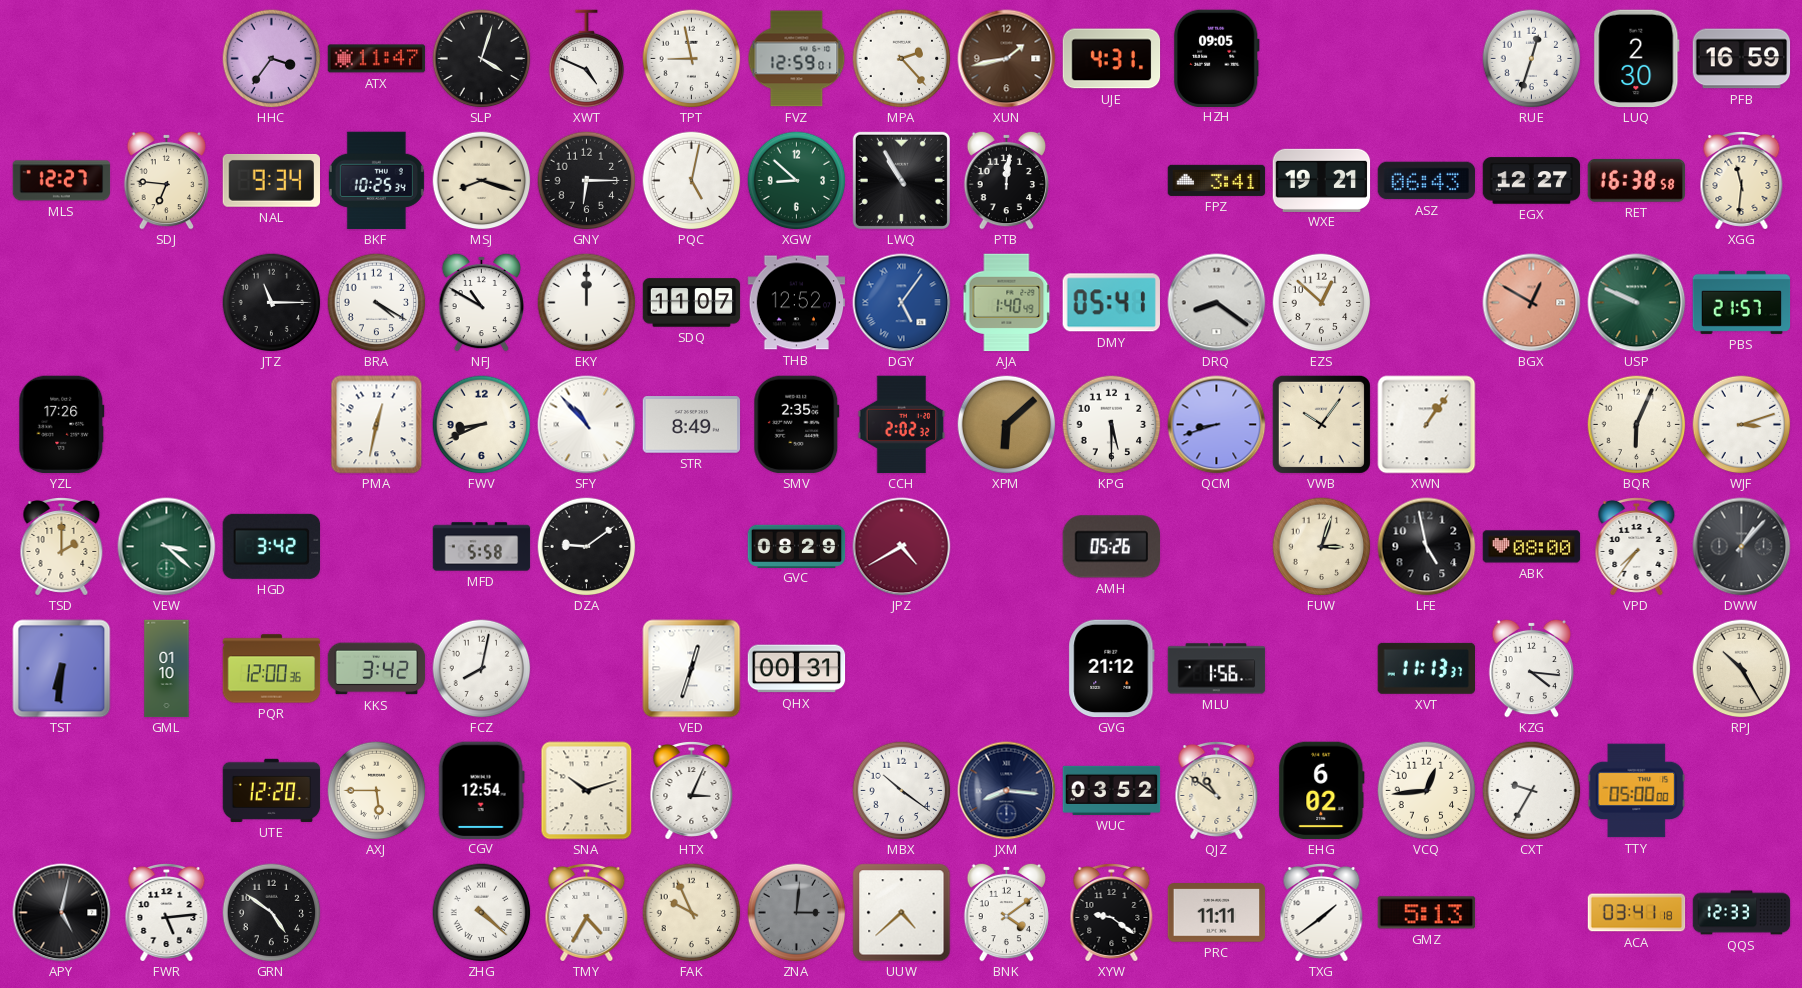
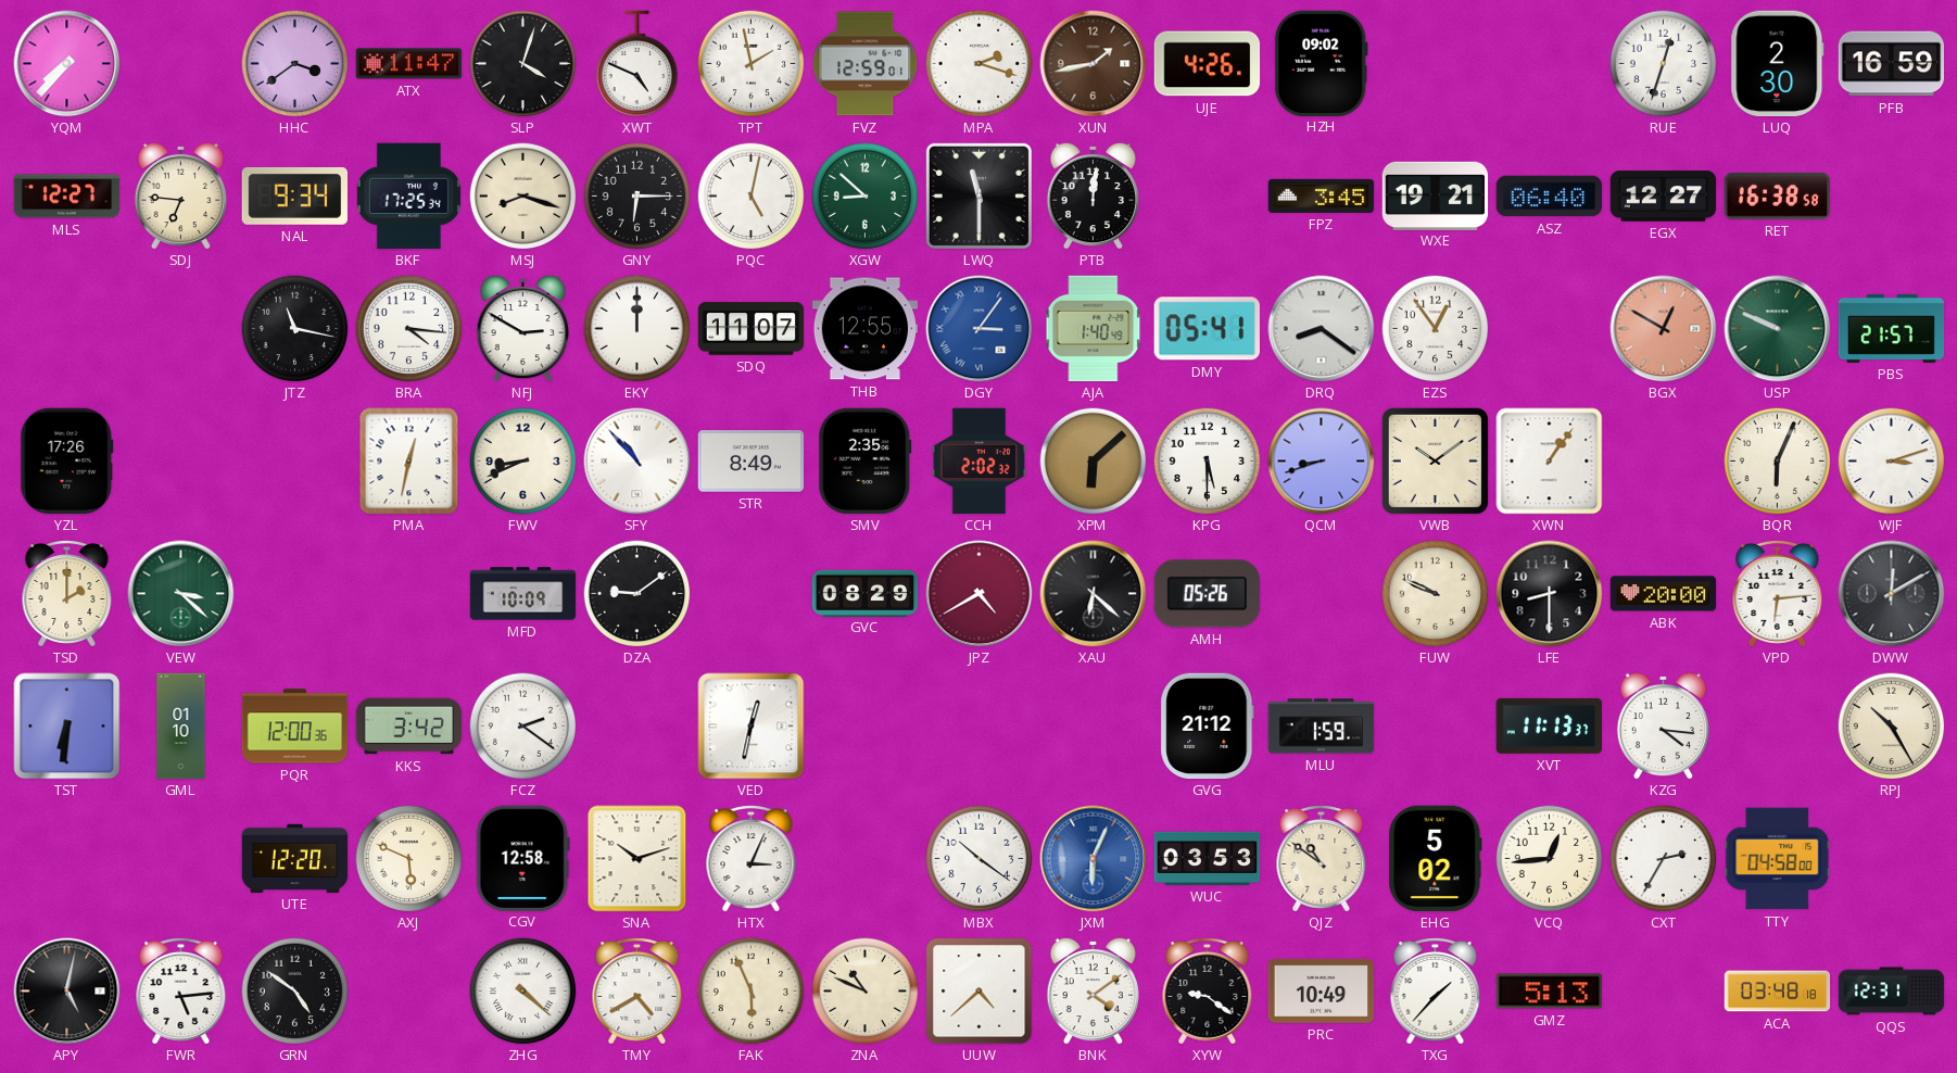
YQM: none -> 7:37
HHC: 3:36 -> 3:39
TPT: 8:58 -> 1:58
MPA: 2:23 -> 2:18
UJE: 4:31 -> 4:26
HZH: 09:05 -> 09:02
BKF: 10:25 -> 17:25
LWQ: 10:55 -> 11:30
FPZ: 3:41 -> 3:45
ASZ: 06:43 -> 06:40
XGG: 11:31 -> none
JTZ: 11:15 -> 11:17
BRA: 4:20 -> 4:16
NFJ: 10:50 -> 2:50
THB: 12:52 -> 12:55
DGY: 5:06 -> 3:06
EZS: 12:52 -> 12:54
VWB: 10:06 -> 10:09
HGD: 3:42 -> none
MFD: 5:58 -> 10:09
XAU: none -> 6:22
FUW: 3:03 -> 9:49
LFE: 4:58 -> 8:30
ABK: 08:00 -> 20:00
VPD: 7:36 -> 6:14
DWW: 1:07 -> 12:10
FCZ: 8:02 -> 2:21
VED: 12:33 -> 12:32
QHX: 00:31 -> none
MLU: 1:56 -> 1:59
AXJ: 5:45 -> 5:49
CGV: 12:54 -> 12:58
JXM: 8:16 -> 6:04
JXM dial: navy -> blue
WUC: 03:52 -> 03:53
EHG: 6:02 -> 5:02
CXT: 9:35 -> 2:35
TTY: 05:00 -> 04:58
TMY: 4:35 -> 4:40
FAK: 9:56 -> 5:56
ZNA: 3:01 -> 10:49
ZNA dial: grey -> cream
PRC: 11:11 -> 10:49
TXG: 1:39 -> 1:37
ACA: 03:41 -> 03:48
QQS: 12:33 -> 12:31
